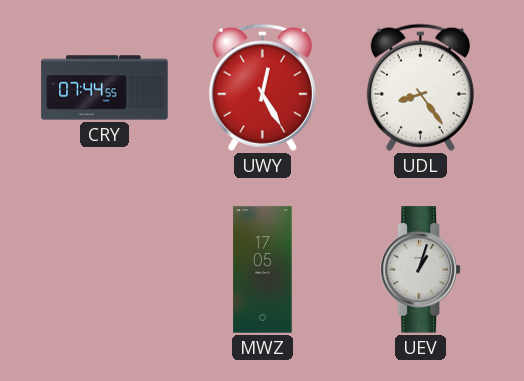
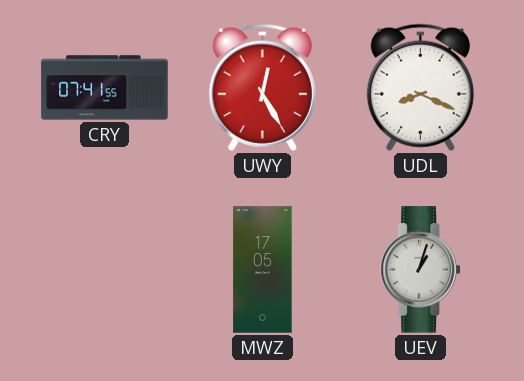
CRY: 07:44 -> 07:41
UDL: 8:24 -> 8:19
